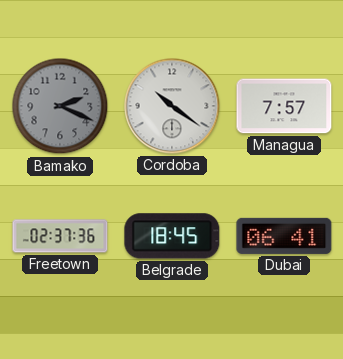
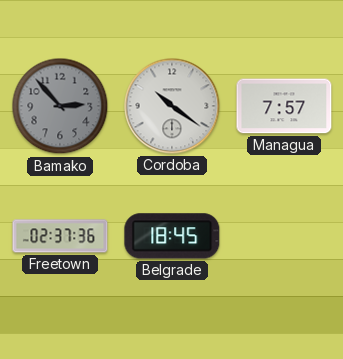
Bamako: 2:19 -> 2:53
Dubai: 06:41 -> none
